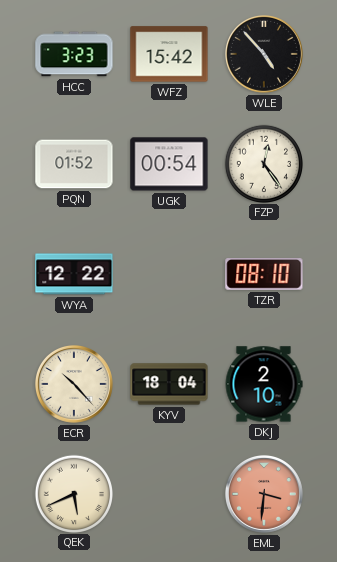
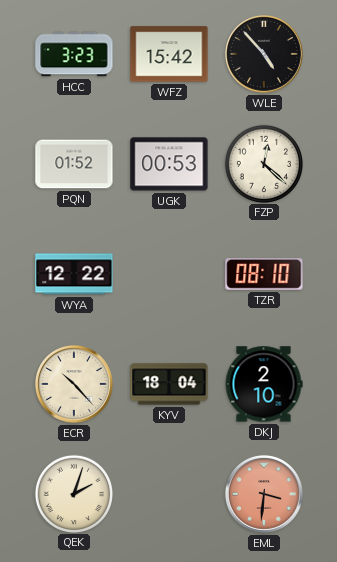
UGK: 00:54 -> 00:53
FZP: 12:24 -> 12:22
QEK: 5:41 -> 2:03
